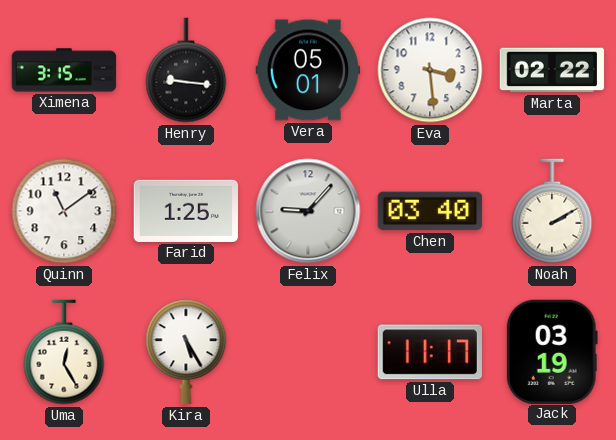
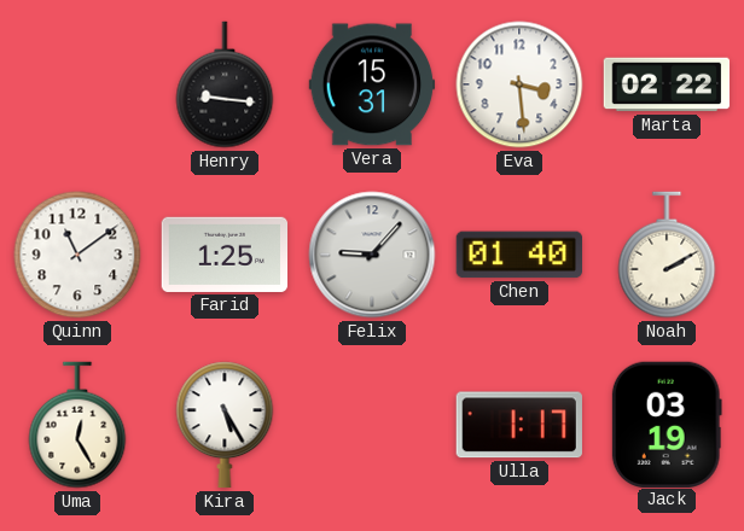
Ximena: 3:15 -> none
Vera: 05:01 -> 15:31
Chen: 03:40 -> 01:40
Ulla: 11:17 -> 1:17
